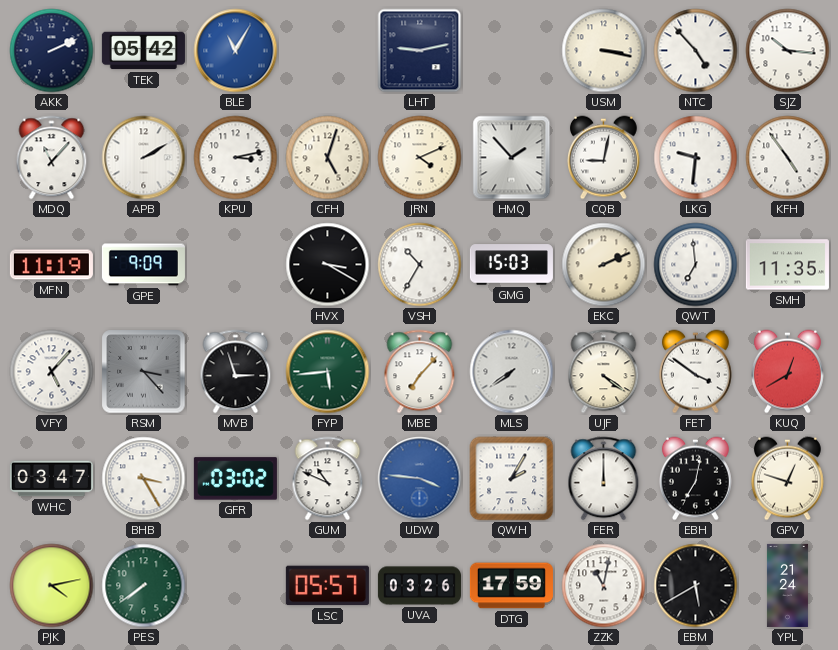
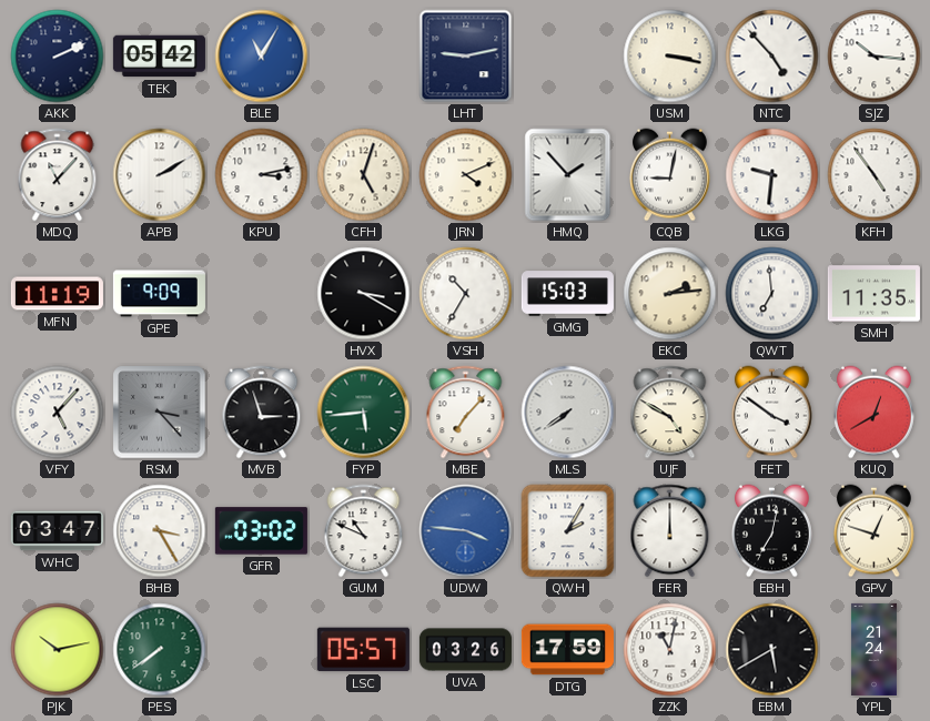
EKC: 2:11 -> 2:14
UJF: 4:21 -> 4:50
PJK: 4:13 -> 10:13
